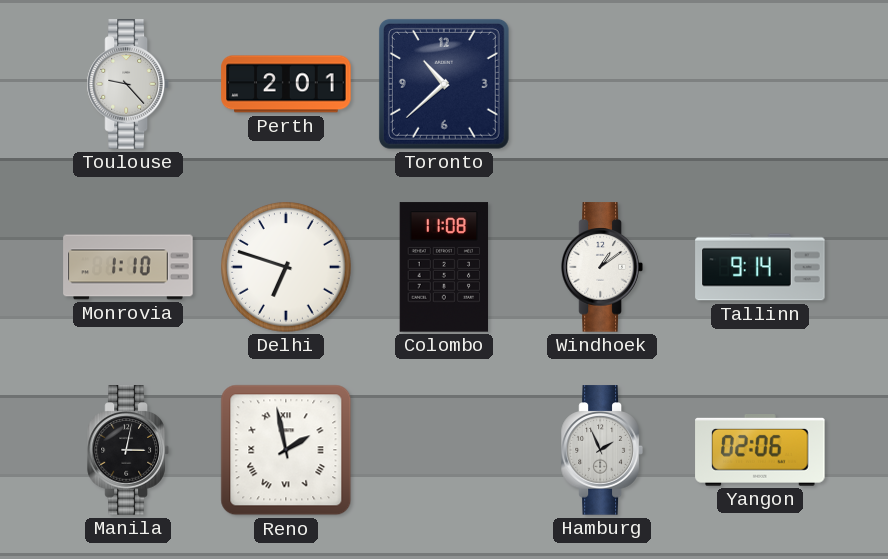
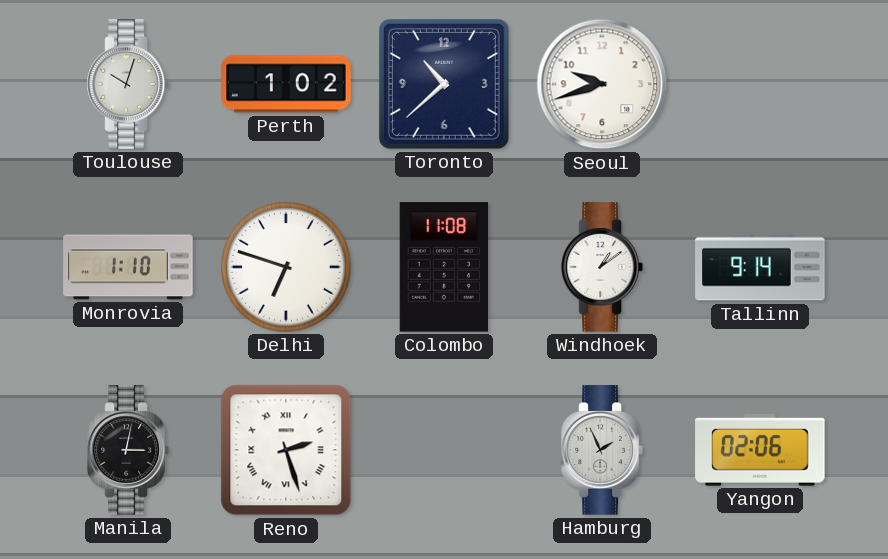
Toulouse: 9:23 -> 10:03
Perth: 2:01 -> 1:02
Seoul: none -> 9:42
Reno: 1:58 -> 2:27
